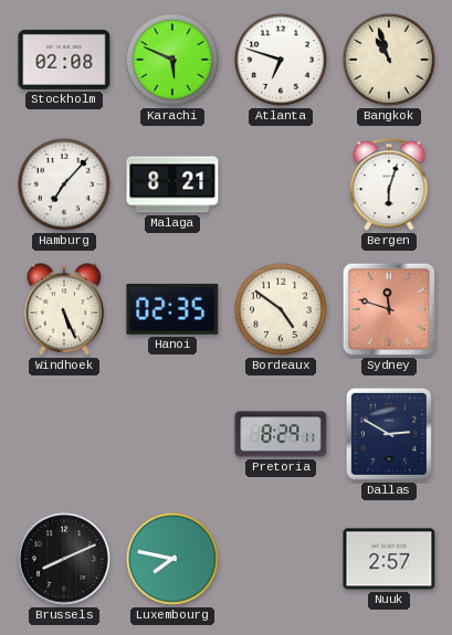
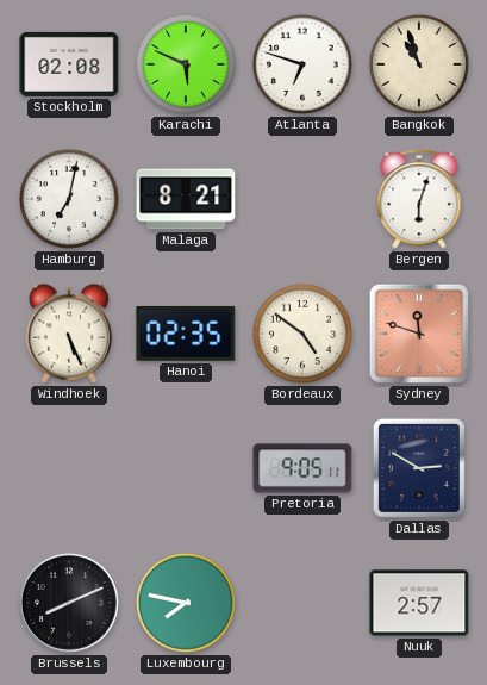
Hamburg: 7:07 -> 7:02
Pretoria: 8:29 -> 9:05
